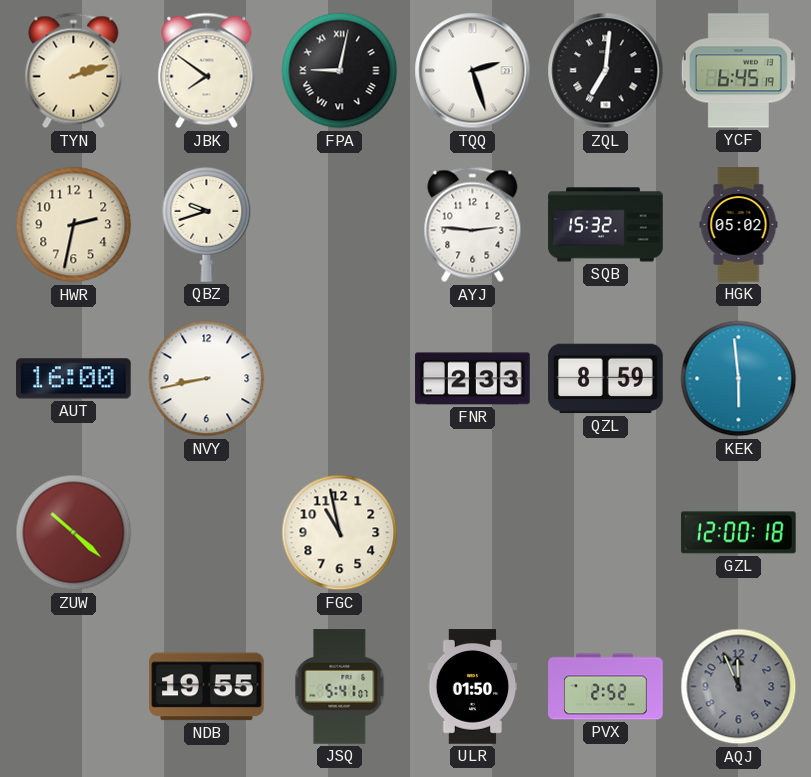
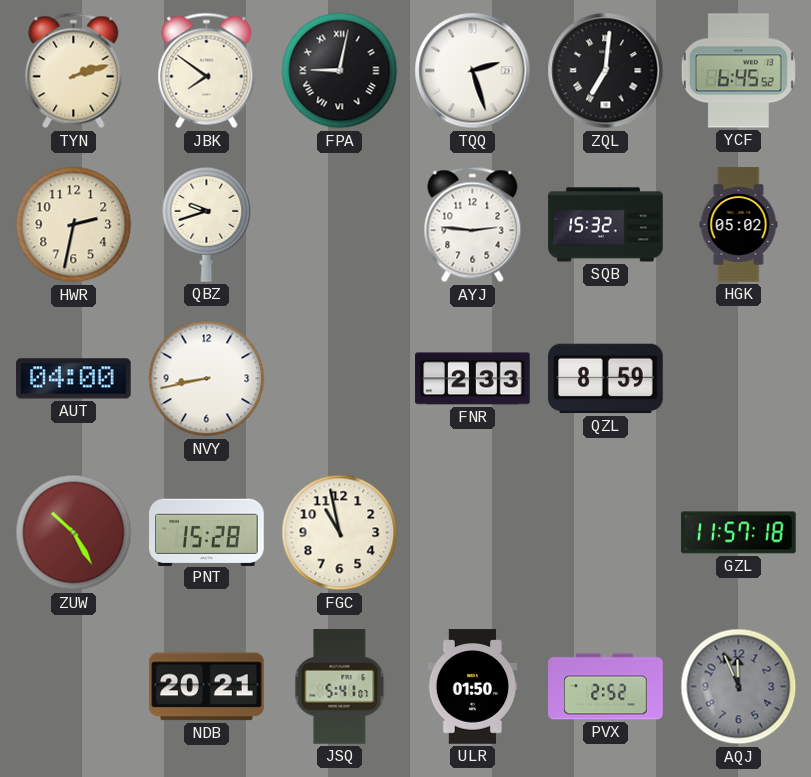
YCF: 6:45:19 -> 6:45:52
AUT: 16:00 -> 04:00
KEK: 5:59 -> none
ZUW: 10:22 -> 10:25
PNT: none -> 15:28
GZL: 12:00 -> 11:57
NDB: 19:55 -> 20:21
